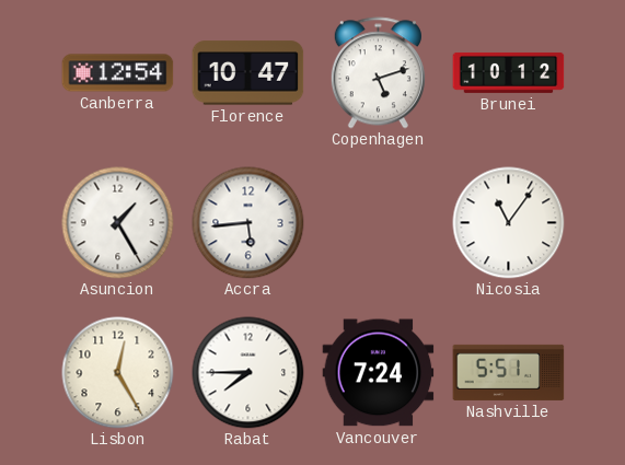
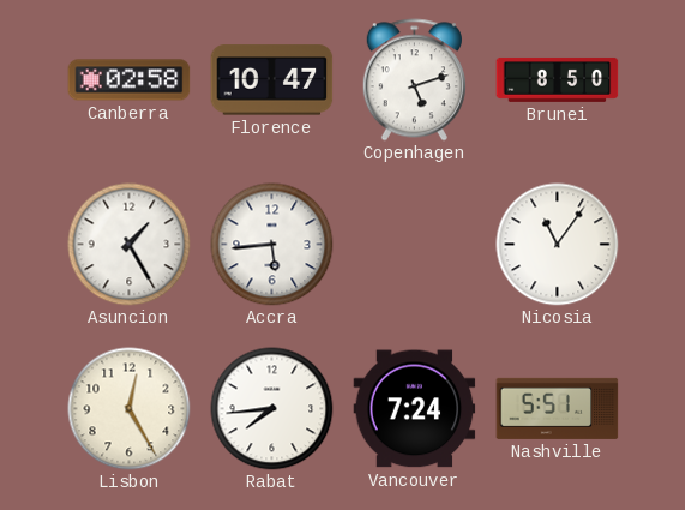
Canberra: 12:54 -> 02:58
Brunei: 10:12 -> 8:50
Rabat: 7:45 -> 7:44
